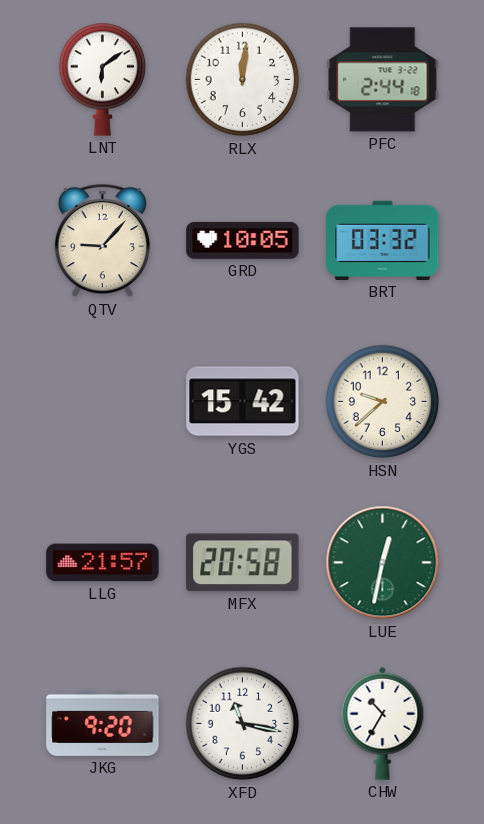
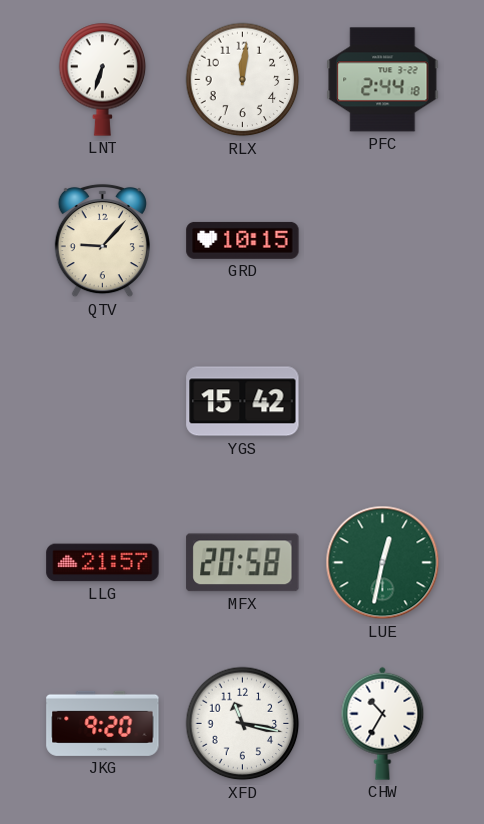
LNT: 6:09 -> 6:33
GRD: 10:05 -> 10:15
BRT: 03:32 -> none
HSN: 9:38 -> none
